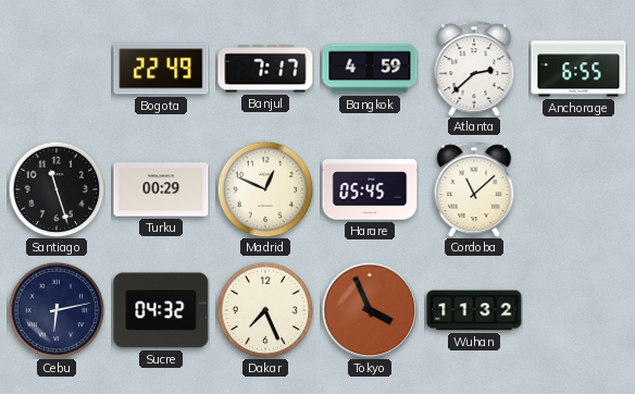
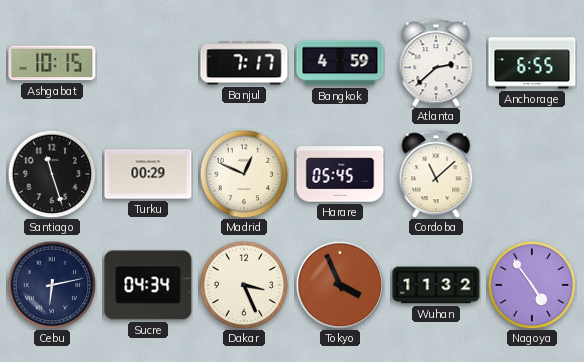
Ashgabat: none -> 10:15
Bogota: 22:49 -> none
Sucre: 04:32 -> 04:34
Dakar: 7:26 -> 3:26
Nagoya: none -> 4:54
